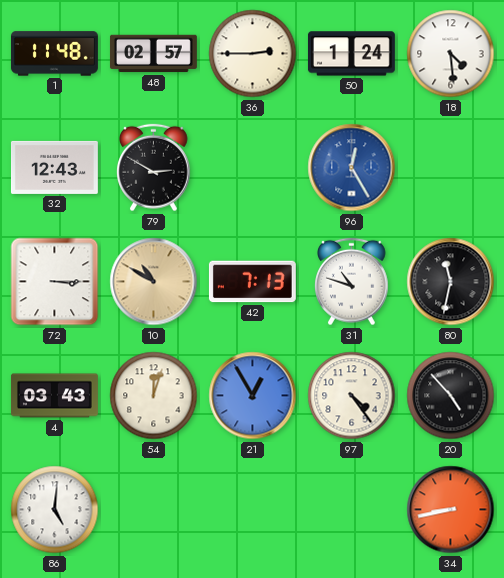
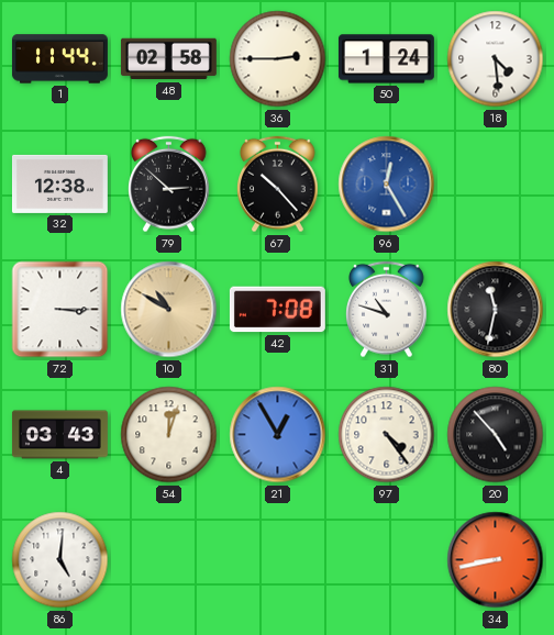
1: 11:48 -> 11:44
48: 02:57 -> 02:58
32: 12:43 -> 12:38
79: 2:50 -> 2:52
67: none -> 10:23
42: 7:13 -> 7:08
